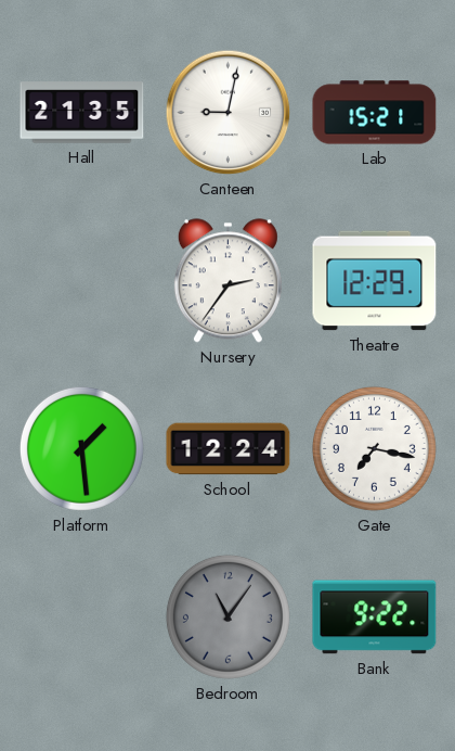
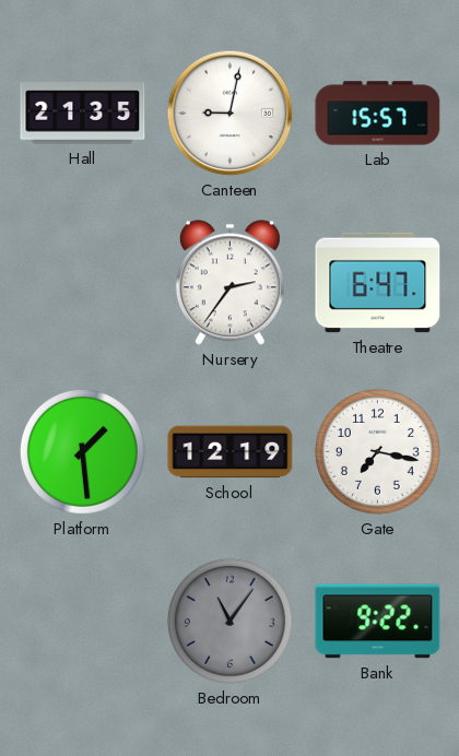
Lab: 15:21 -> 15:57
Theatre: 12:29 -> 6:47
School: 12:24 -> 12:19
